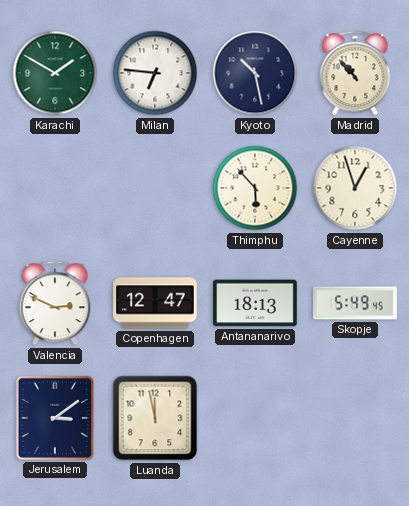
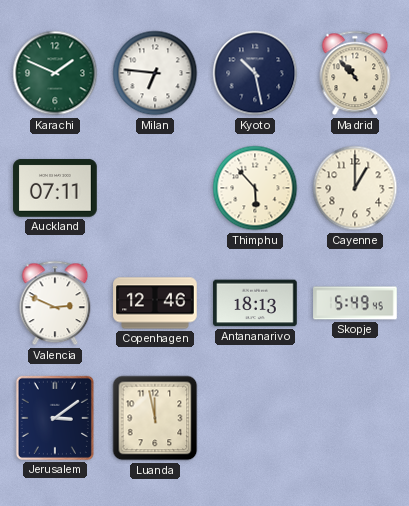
Karachi: 1:50 -> 1:49
Auckland: none -> 07:11
Cayenne: 12:57 -> 1:00
Copenhagen: 12:47 -> 12:46
